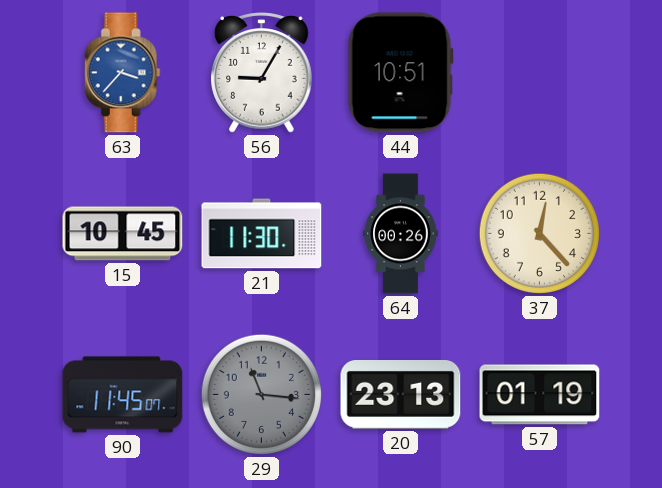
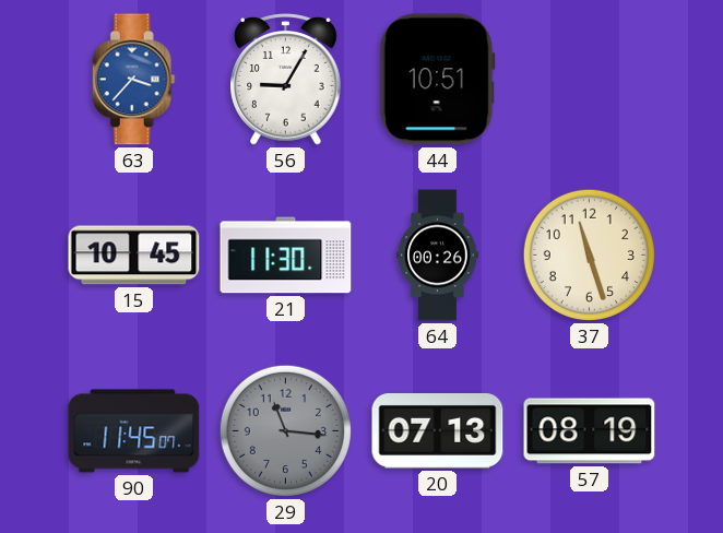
37: 12:23 -> 11:27
20: 23:13 -> 07:13
57: 01:19 -> 08:19
